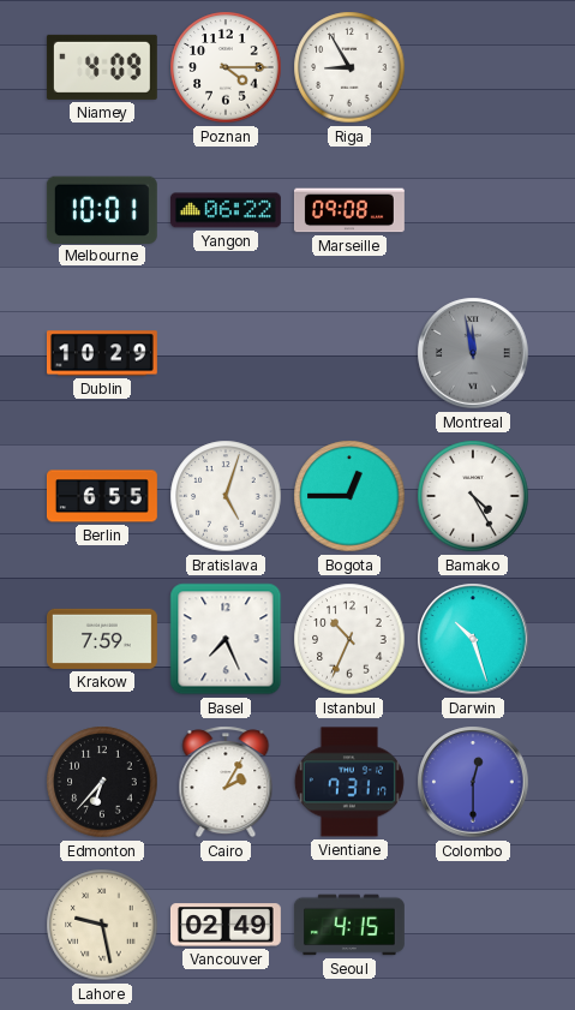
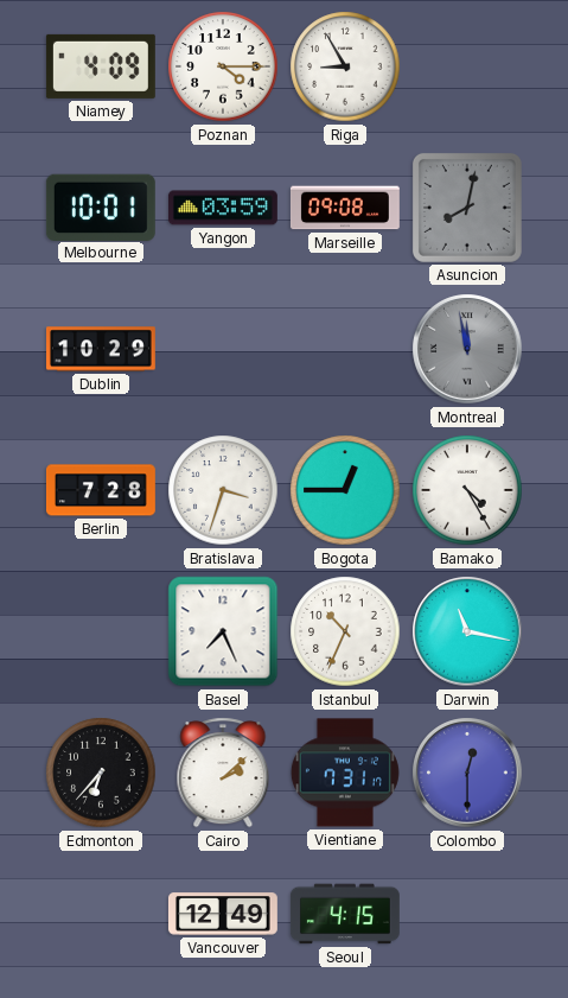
Yangon: 06:22 -> 03:59
Asuncion: none -> 8:02
Berlin: 6:55 -> 7:28
Bratislava: 5:03 -> 3:33
Krakow: 7:59 -> none
Darwin: 10:27 -> 11:17
Cairo: 2:05 -> 2:08
Lahore: 9:28 -> none
Vancouver: 02:49 -> 12:49
